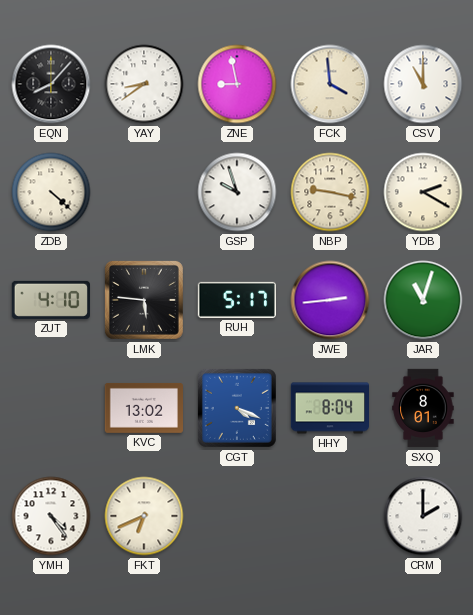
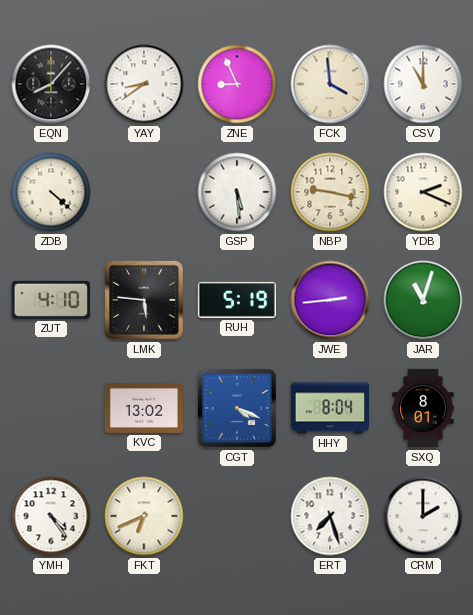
ZNE: 8:58 -> 8:56
GSP: 9:57 -> 5:29
YDB: 2:20 -> 2:19
RUH: 5:17 -> 5:19
ERT: none -> 7:27
